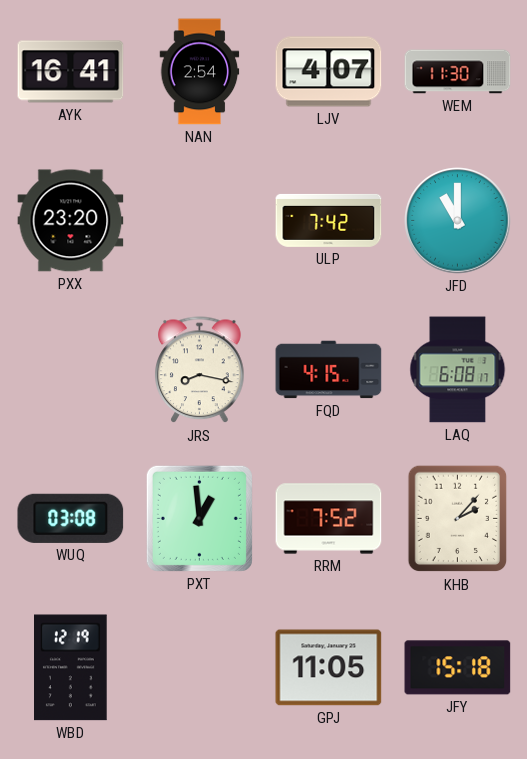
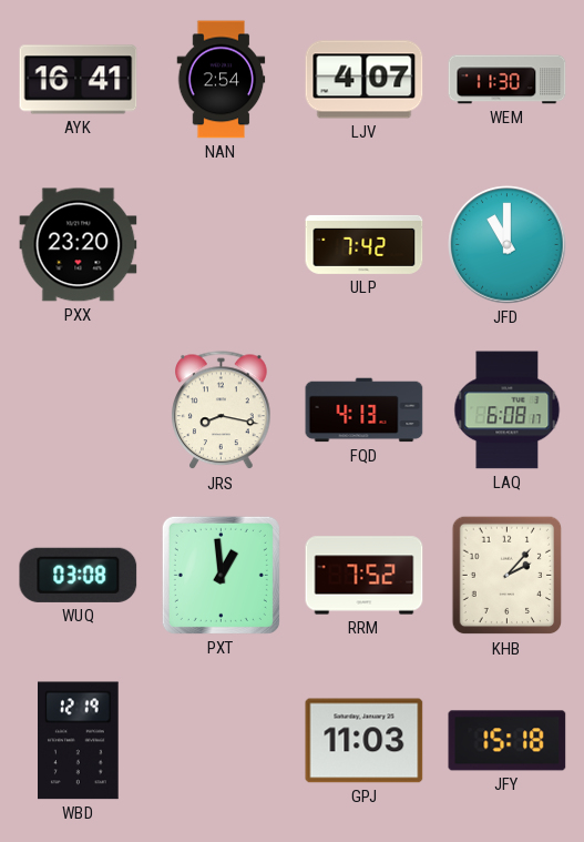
FQD: 4:15 -> 4:13
GPJ: 11:05 -> 11:03
